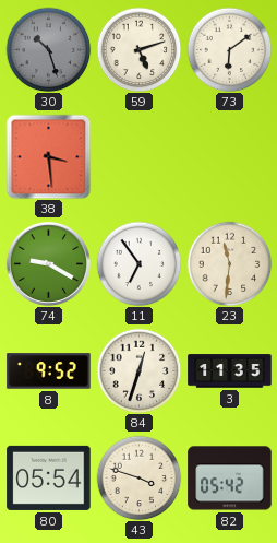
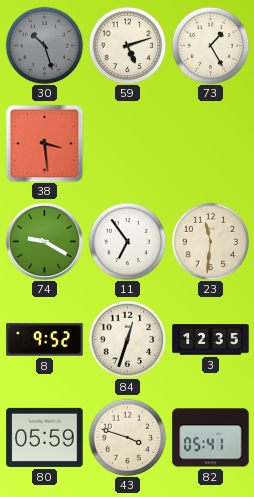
73: 6:09 -> 1:25
3: 11:35 -> 12:35
80: 05:54 -> 05:59
82: 05:42 -> 05:41
